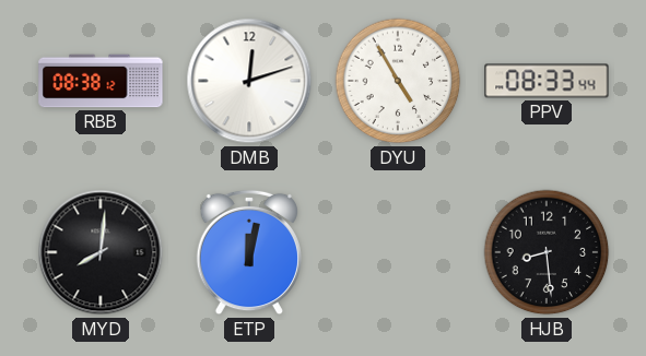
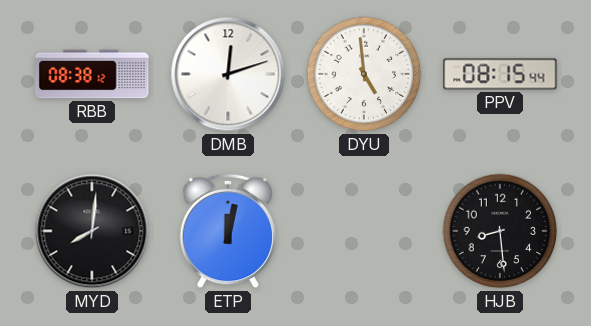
DYU: 4:55 -> 4:59
PPV: 08:33 -> 08:15
